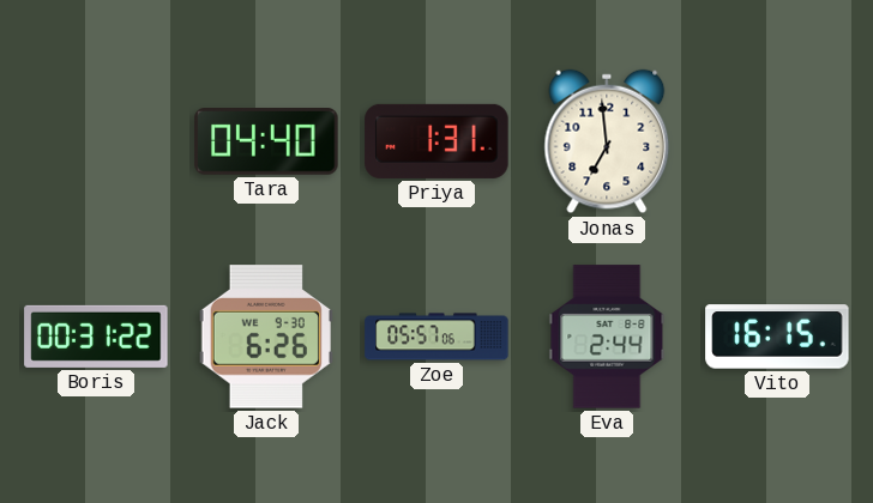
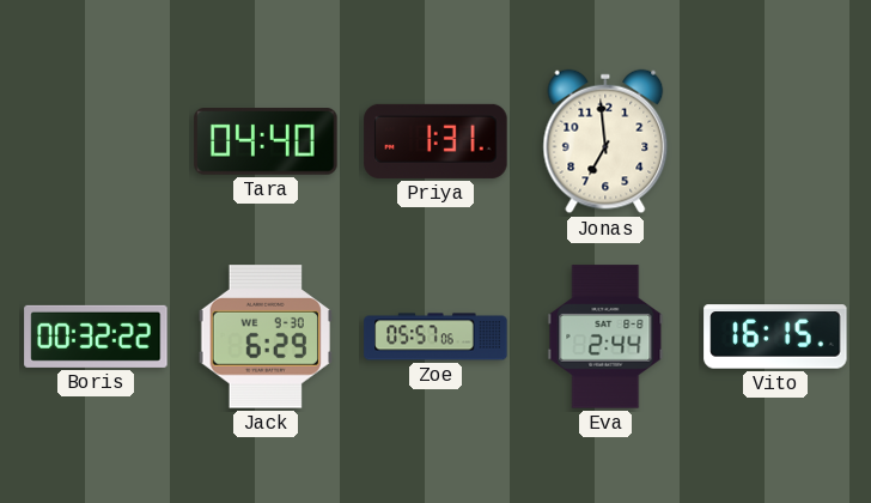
Boris: 00:31 -> 00:32
Jack: 6:26 -> 6:29
